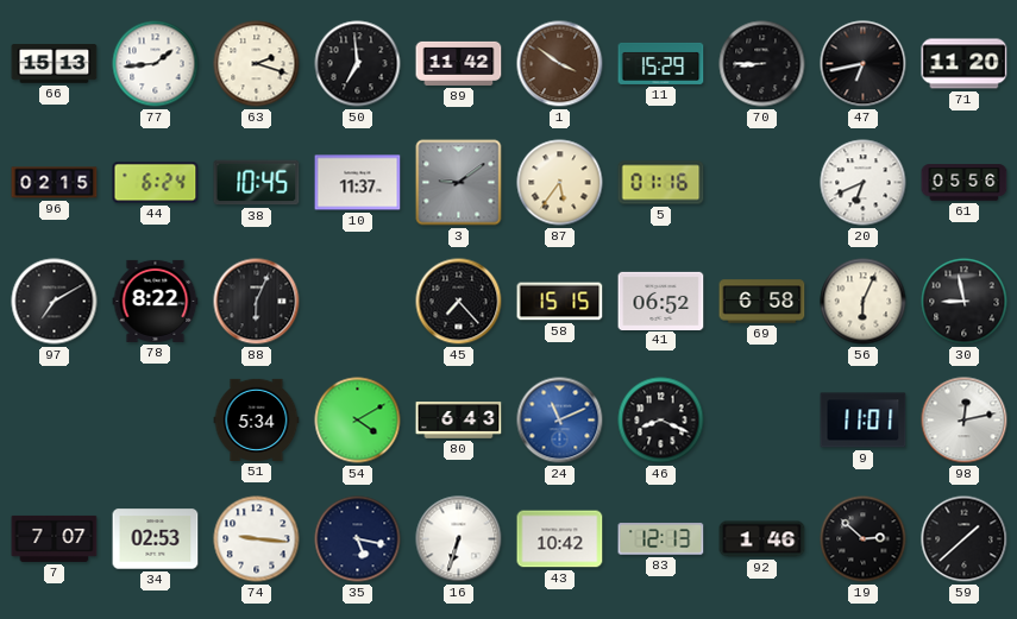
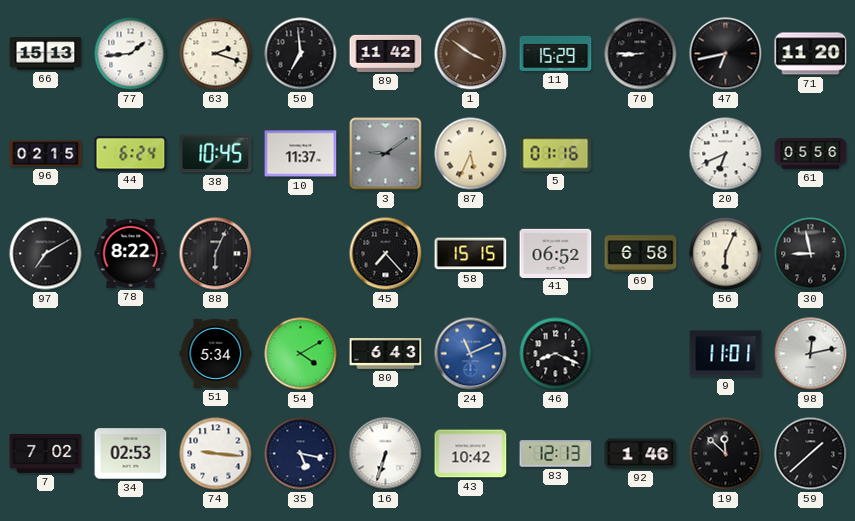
87: 5:36 -> 5:34
7: 7:07 -> 7:02
19: 2:52 -> 11:52
